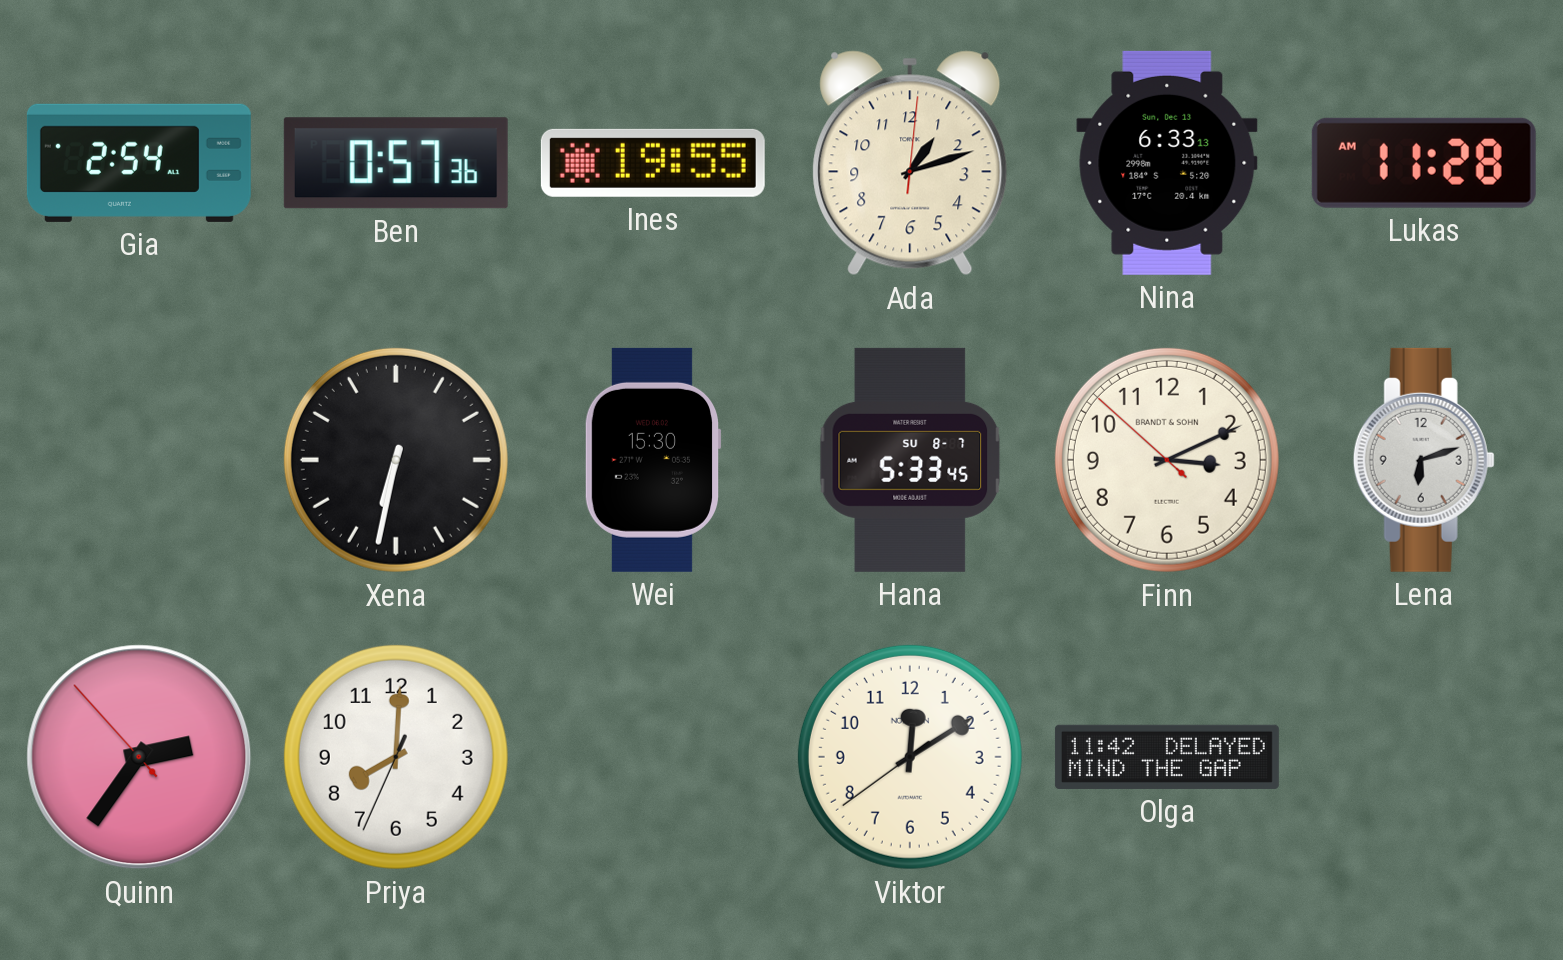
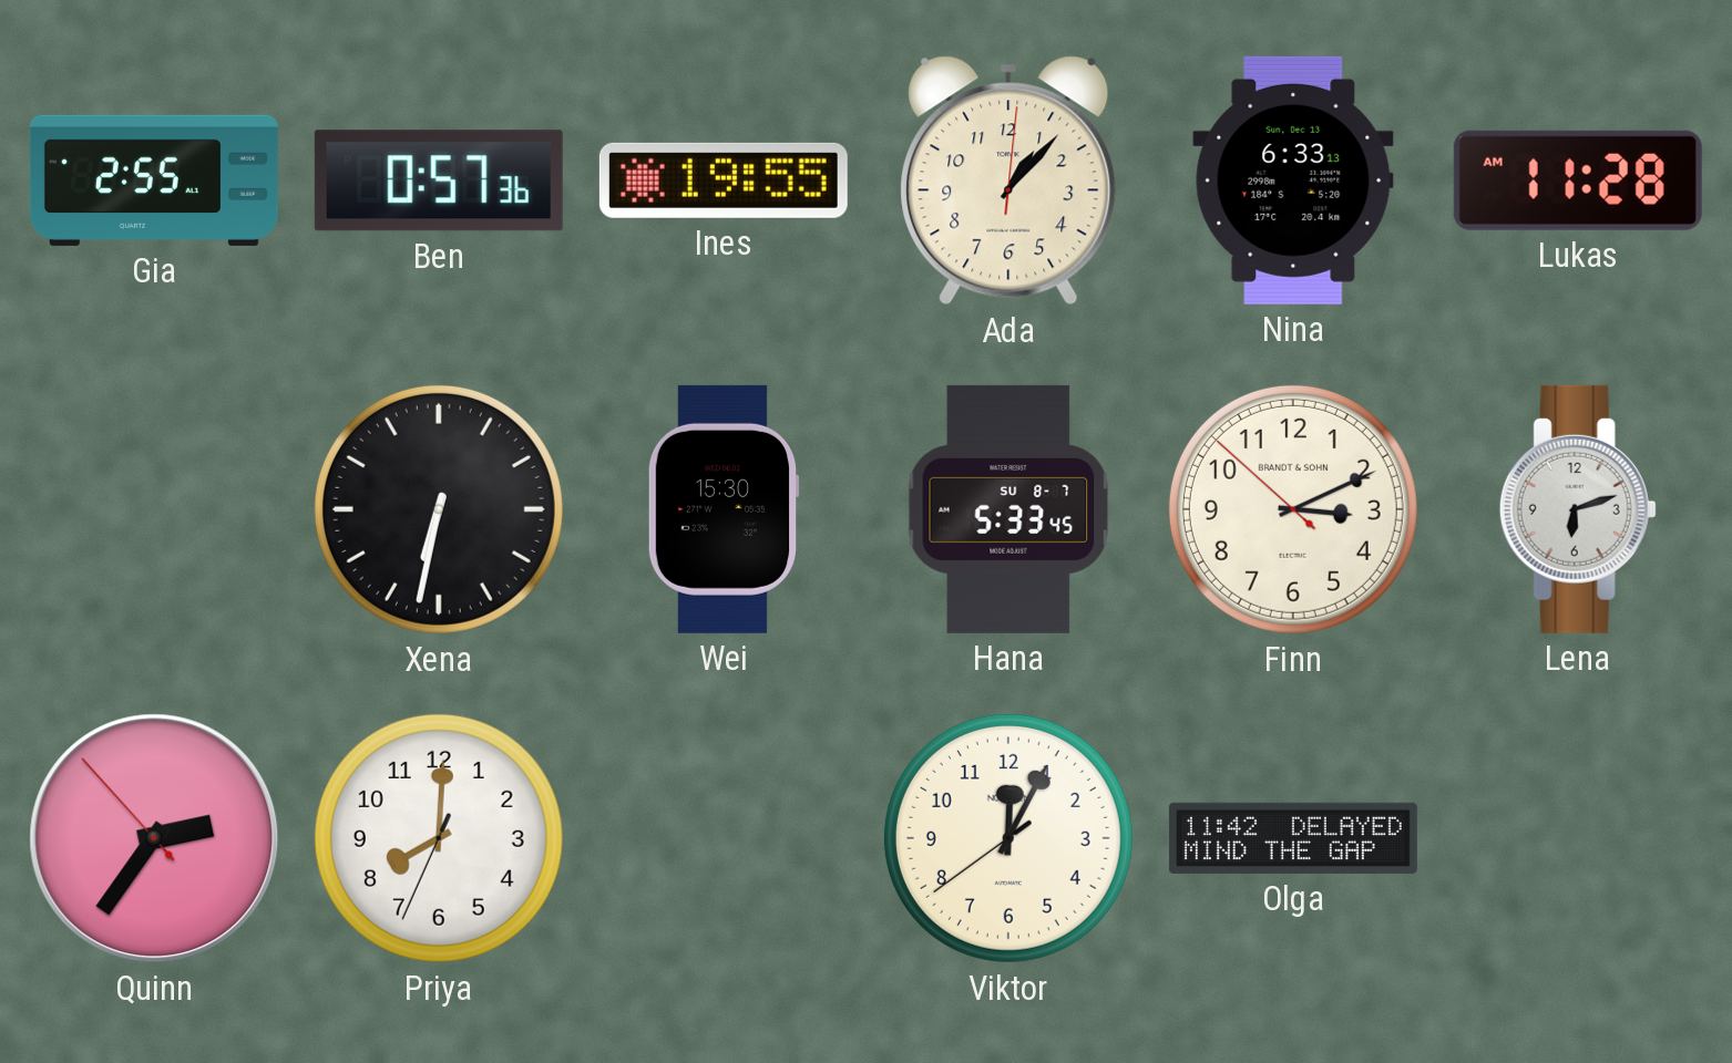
Gia: 2:54 -> 2:55
Ada: 1:12 -> 1:07
Viktor: 12:09 -> 12:04
